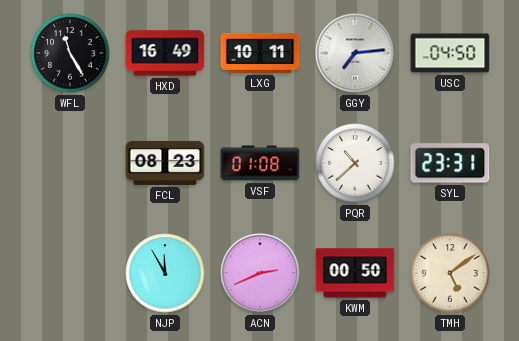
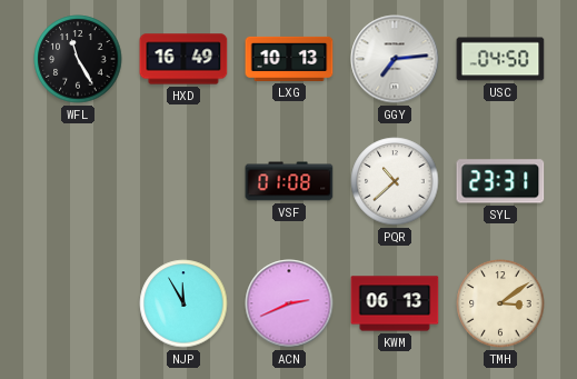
LXG: 10:11 -> 10:13
FCL: 08:23 -> none
KWM: 00:50 -> 06:13
TMH: 5:09 -> 3:09
